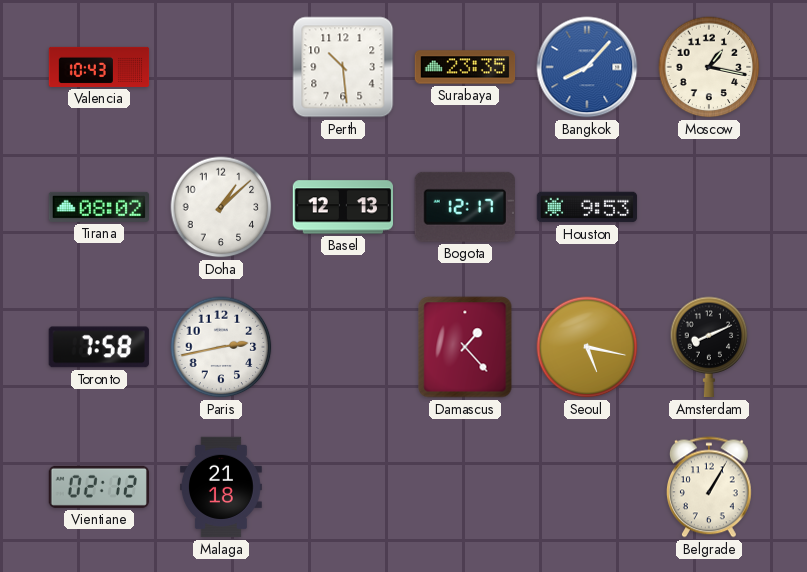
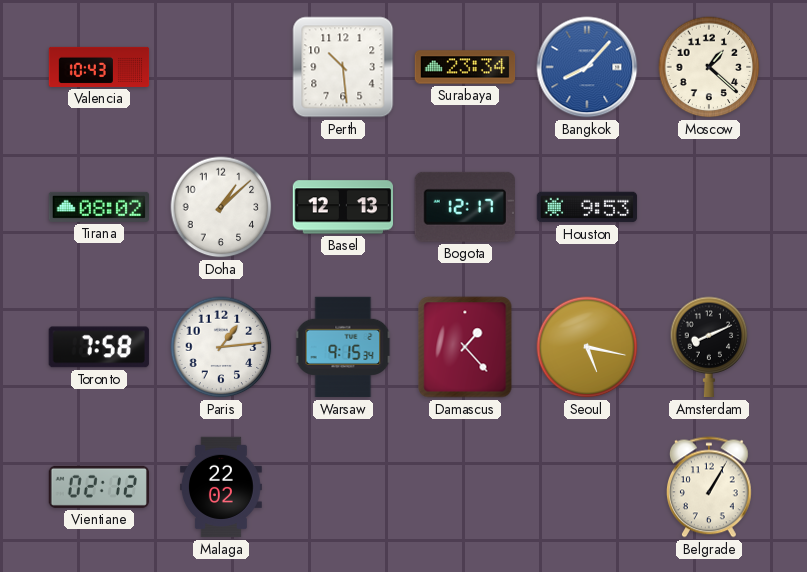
Surabaya: 23:35 -> 23:34
Moscow: 1:17 -> 1:22
Paris: 2:43 -> 1:14
Warsaw: none -> 9:15
Malaga: 21:18 -> 22:02
